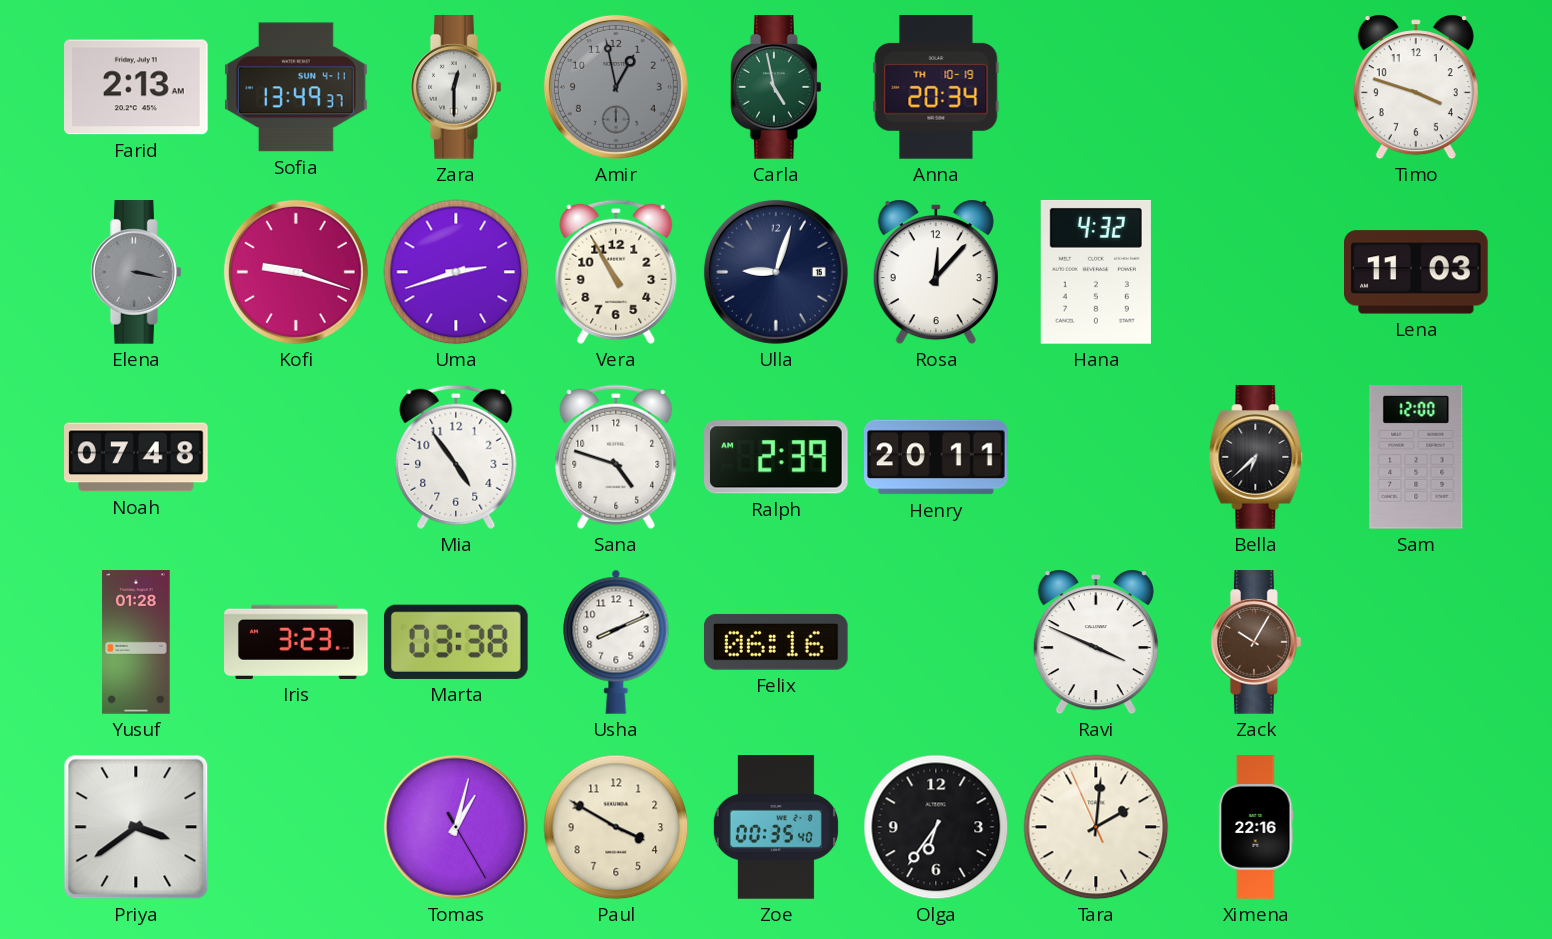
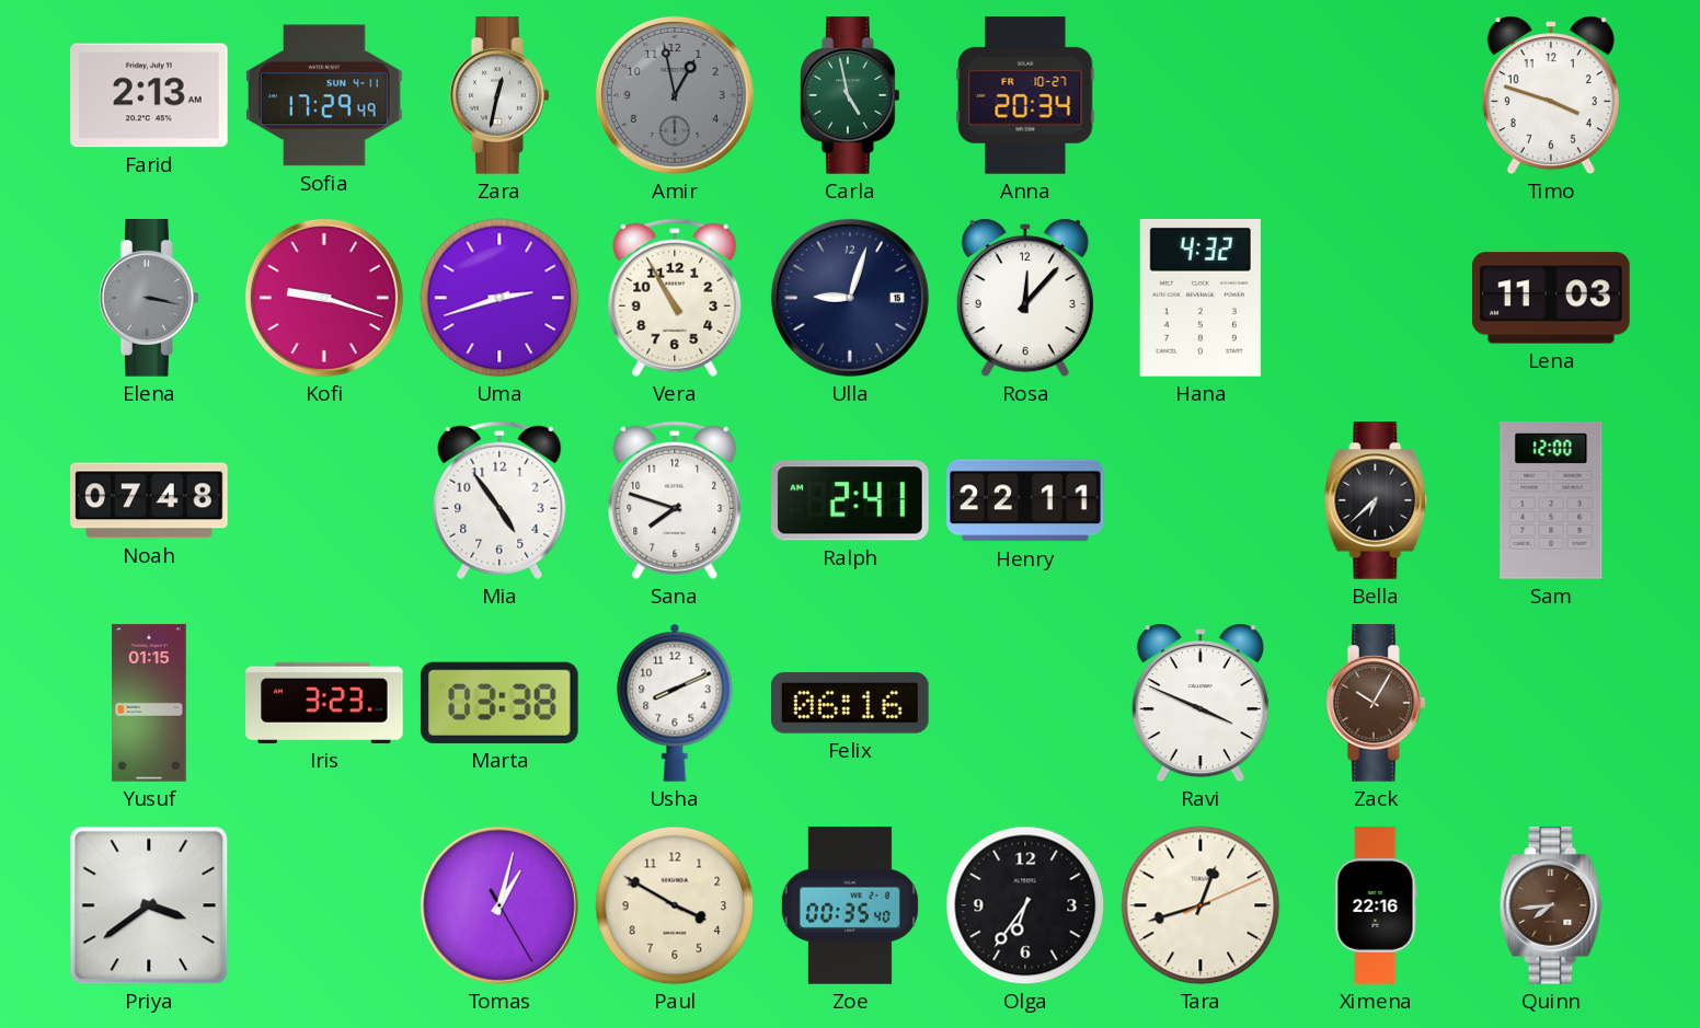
Sofia: 13:49 -> 17:29
Zara: 12:30 -> 12:32
Anna date: TH 10-19 -> FR 10-27
Sana: 4:48 -> 7:48
Ralph: 2:39 -> 2:41
Henry: 20:11 -> 22:11
Yusuf: 01:28 -> 01:15
Tara: 2:00 -> 12:42
Quinn: none -> 7:44
